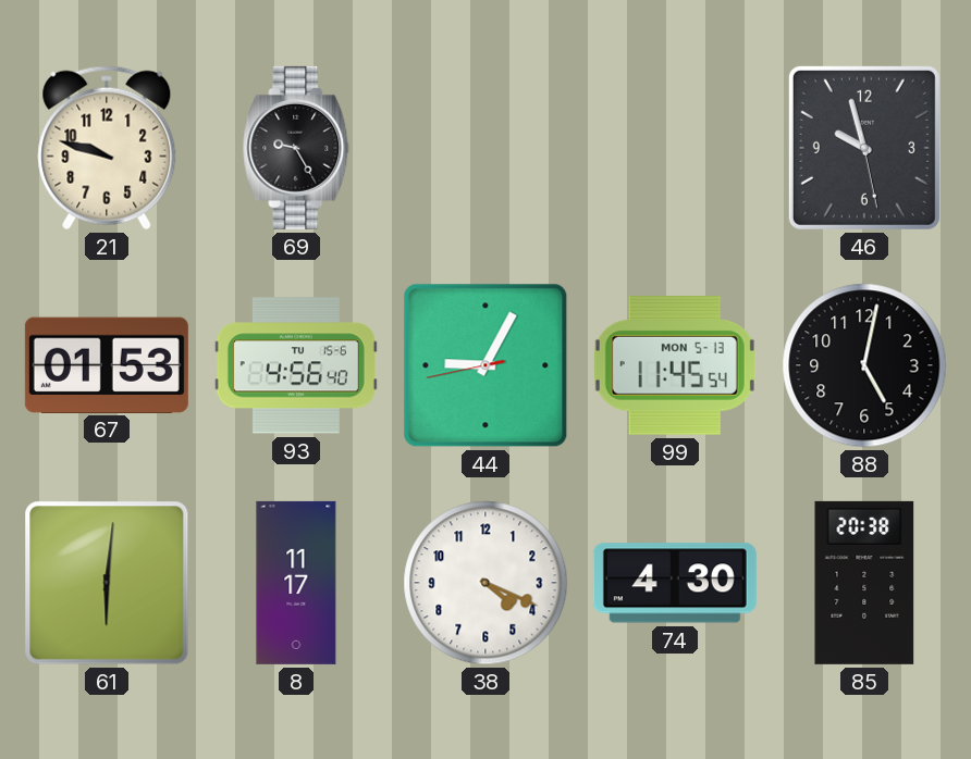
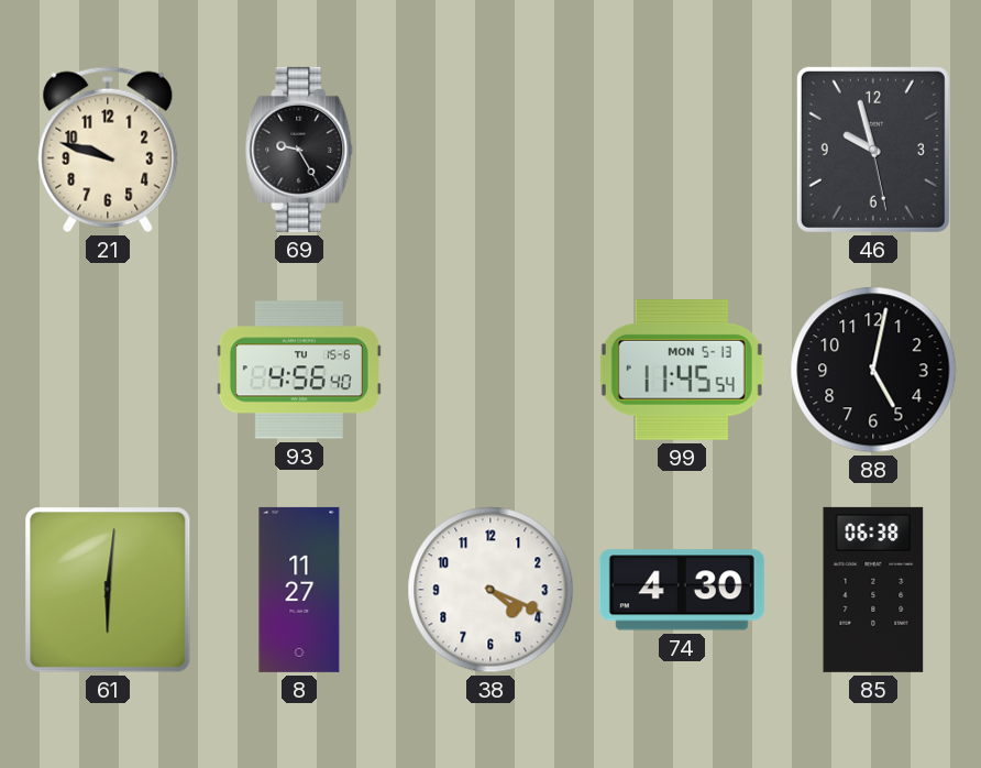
67: 01:53 -> none
44: 9:04 -> none
8: 11:17 -> 11:27
85: 20:38 -> 06:38
